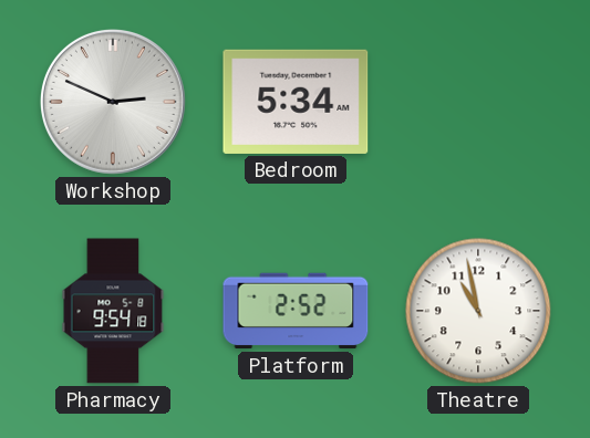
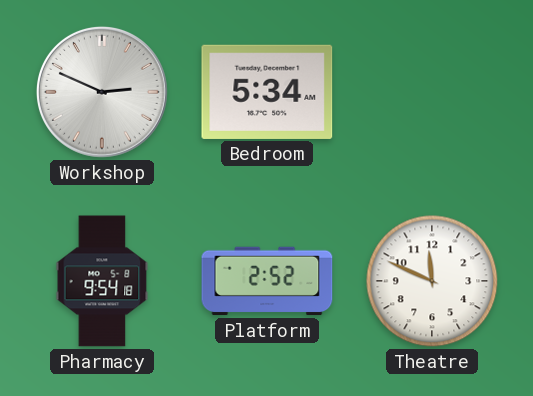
Theatre: 10:58 -> 11:49
